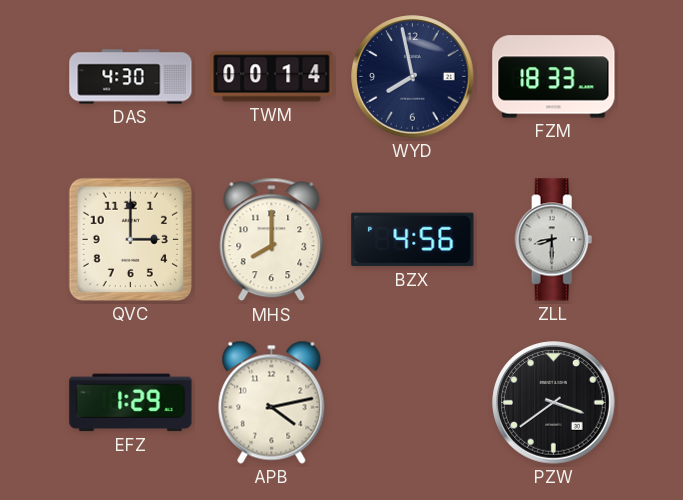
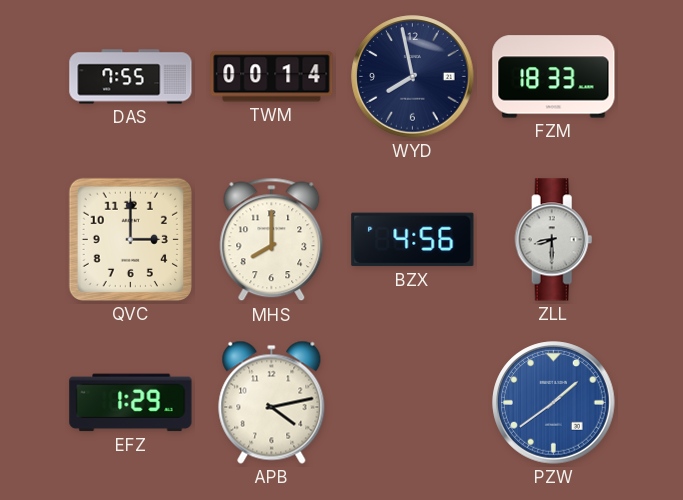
DAS: 4:30 -> 7:55
PZW: 3:39 -> 1:39
PZW dial: black -> blue
